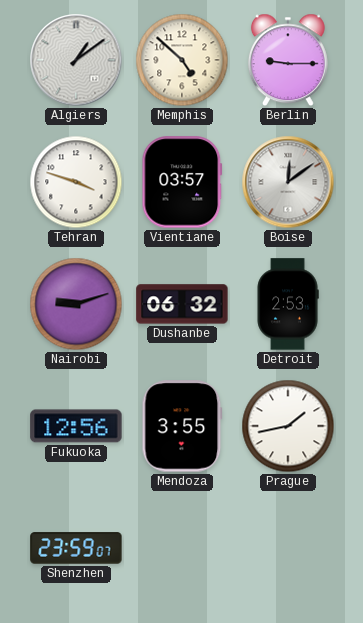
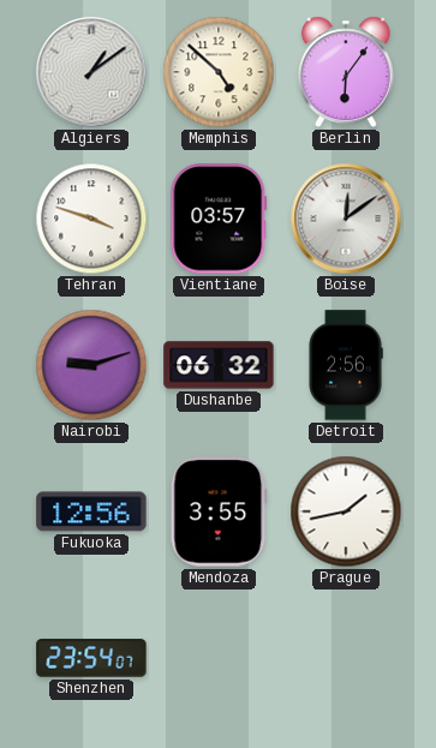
Berlin: 9:15 -> 6:06
Detroit: 2:53 -> 2:56
Shenzhen: 23:59 -> 23:54
